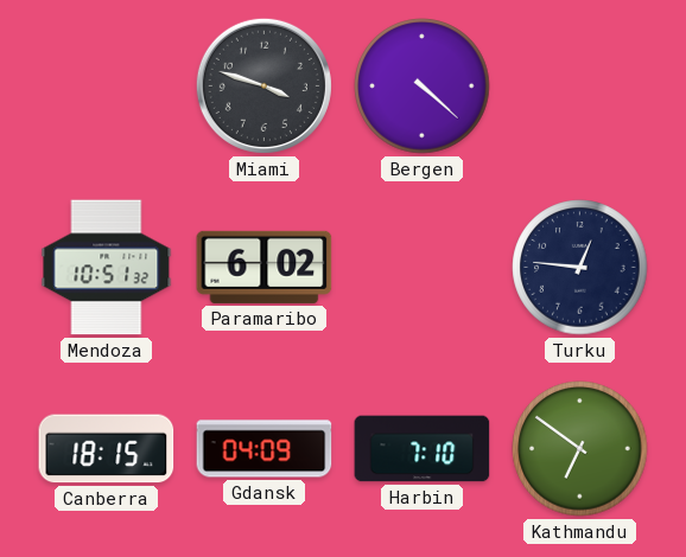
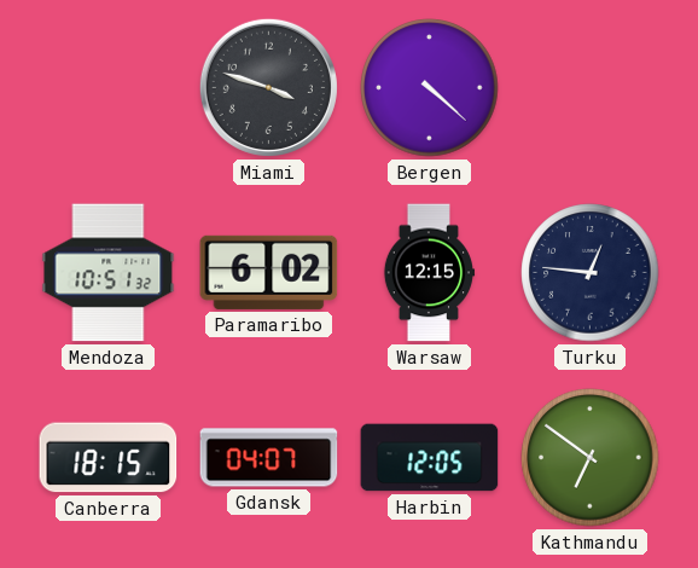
Warsaw: none -> 12:15
Gdansk: 04:09 -> 04:07
Harbin: 7:10 -> 12:05
